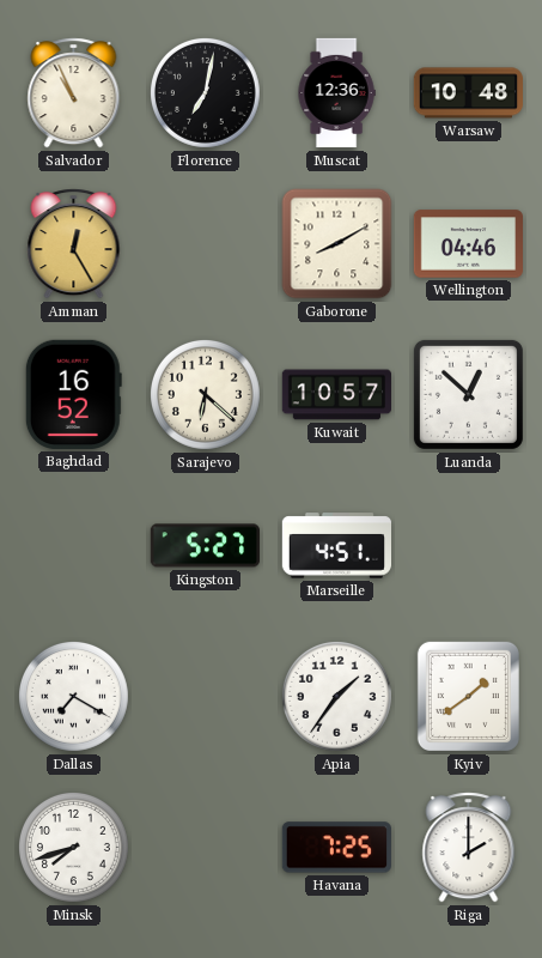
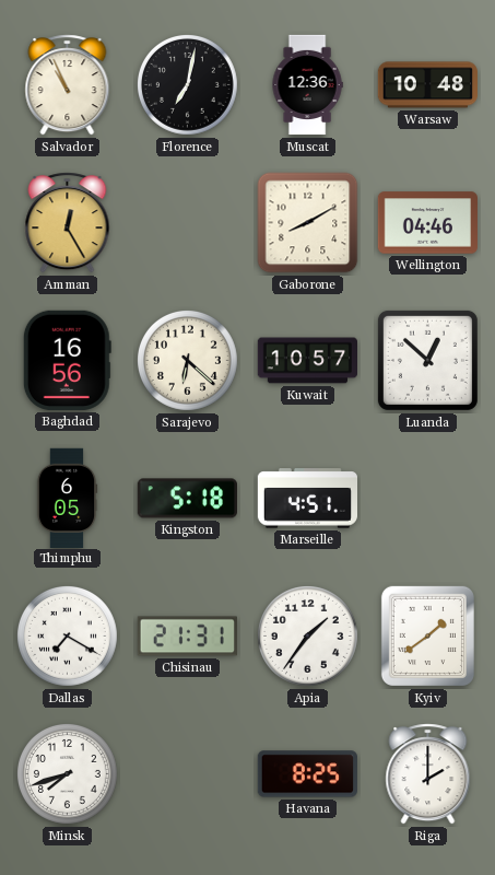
Baghdad: 16:52 -> 16:56
Thimphu: none -> 6:05
Kingston: 5:27 -> 5:18
Chisinau: none -> 21:31
Havana: 7:25 -> 8:25
